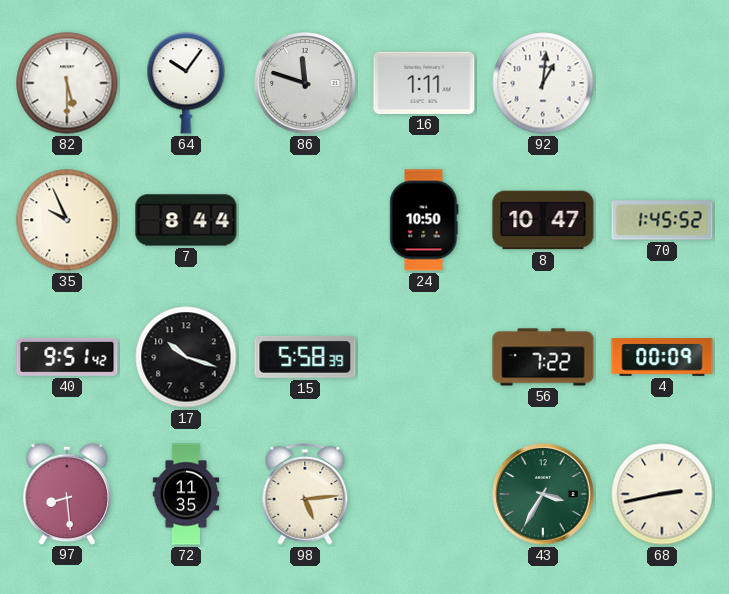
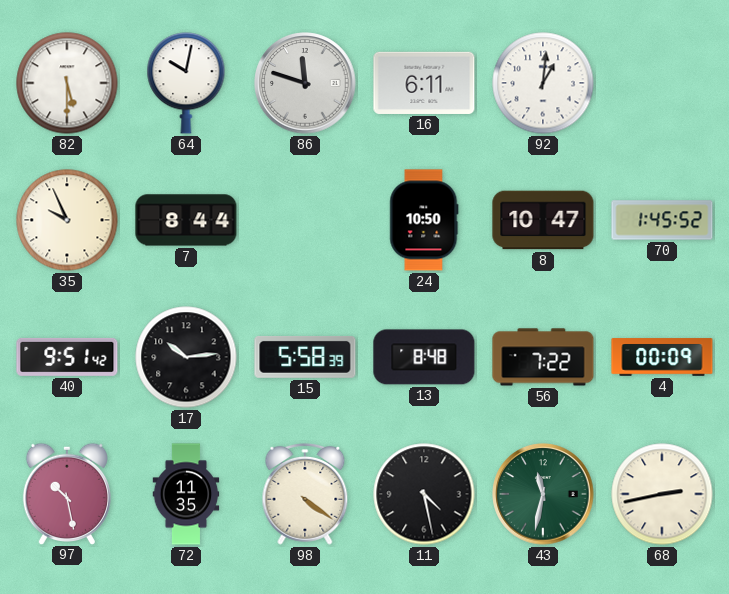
64: 10:06 -> 10:02
16: 1:11 -> 6:11
17: 10:18 -> 10:14
13: none -> 8:48
97: 8:29 -> 10:28
98: 5:14 -> 4:21
11: none -> 4:28
43: 3:35 -> 11:32
